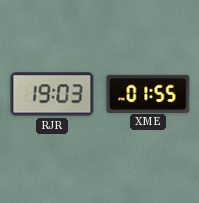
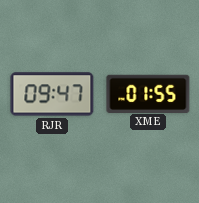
RJR: 19:03 -> 09:47
